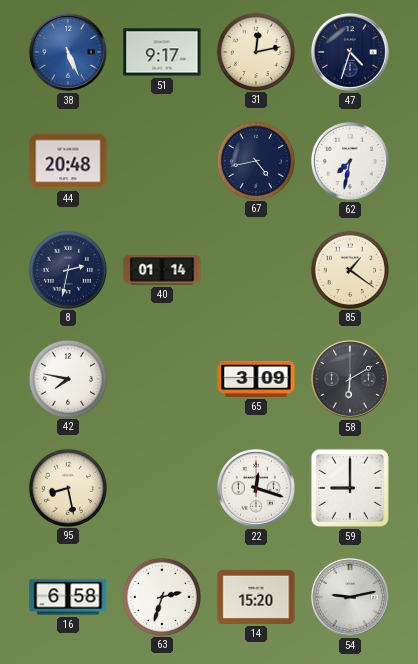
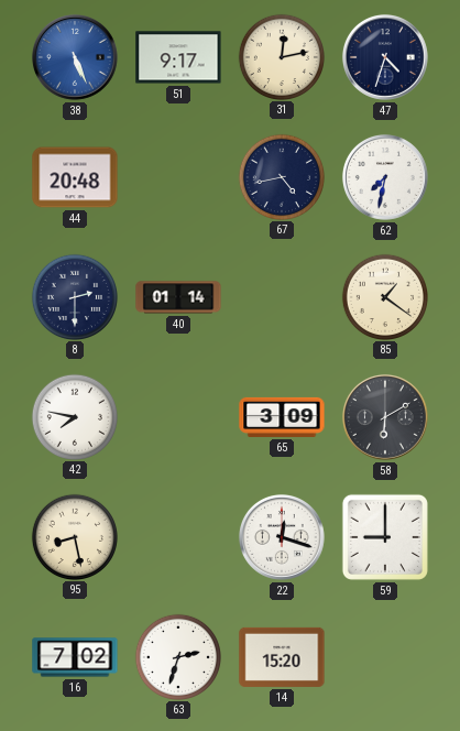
8: 2:32 -> 2:30
16: 6:58 -> 7:02
54: 9:13 -> none
